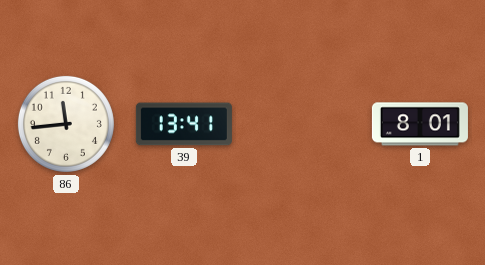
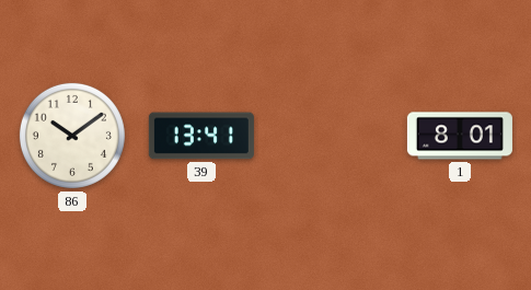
86: 11:44 -> 10:09
